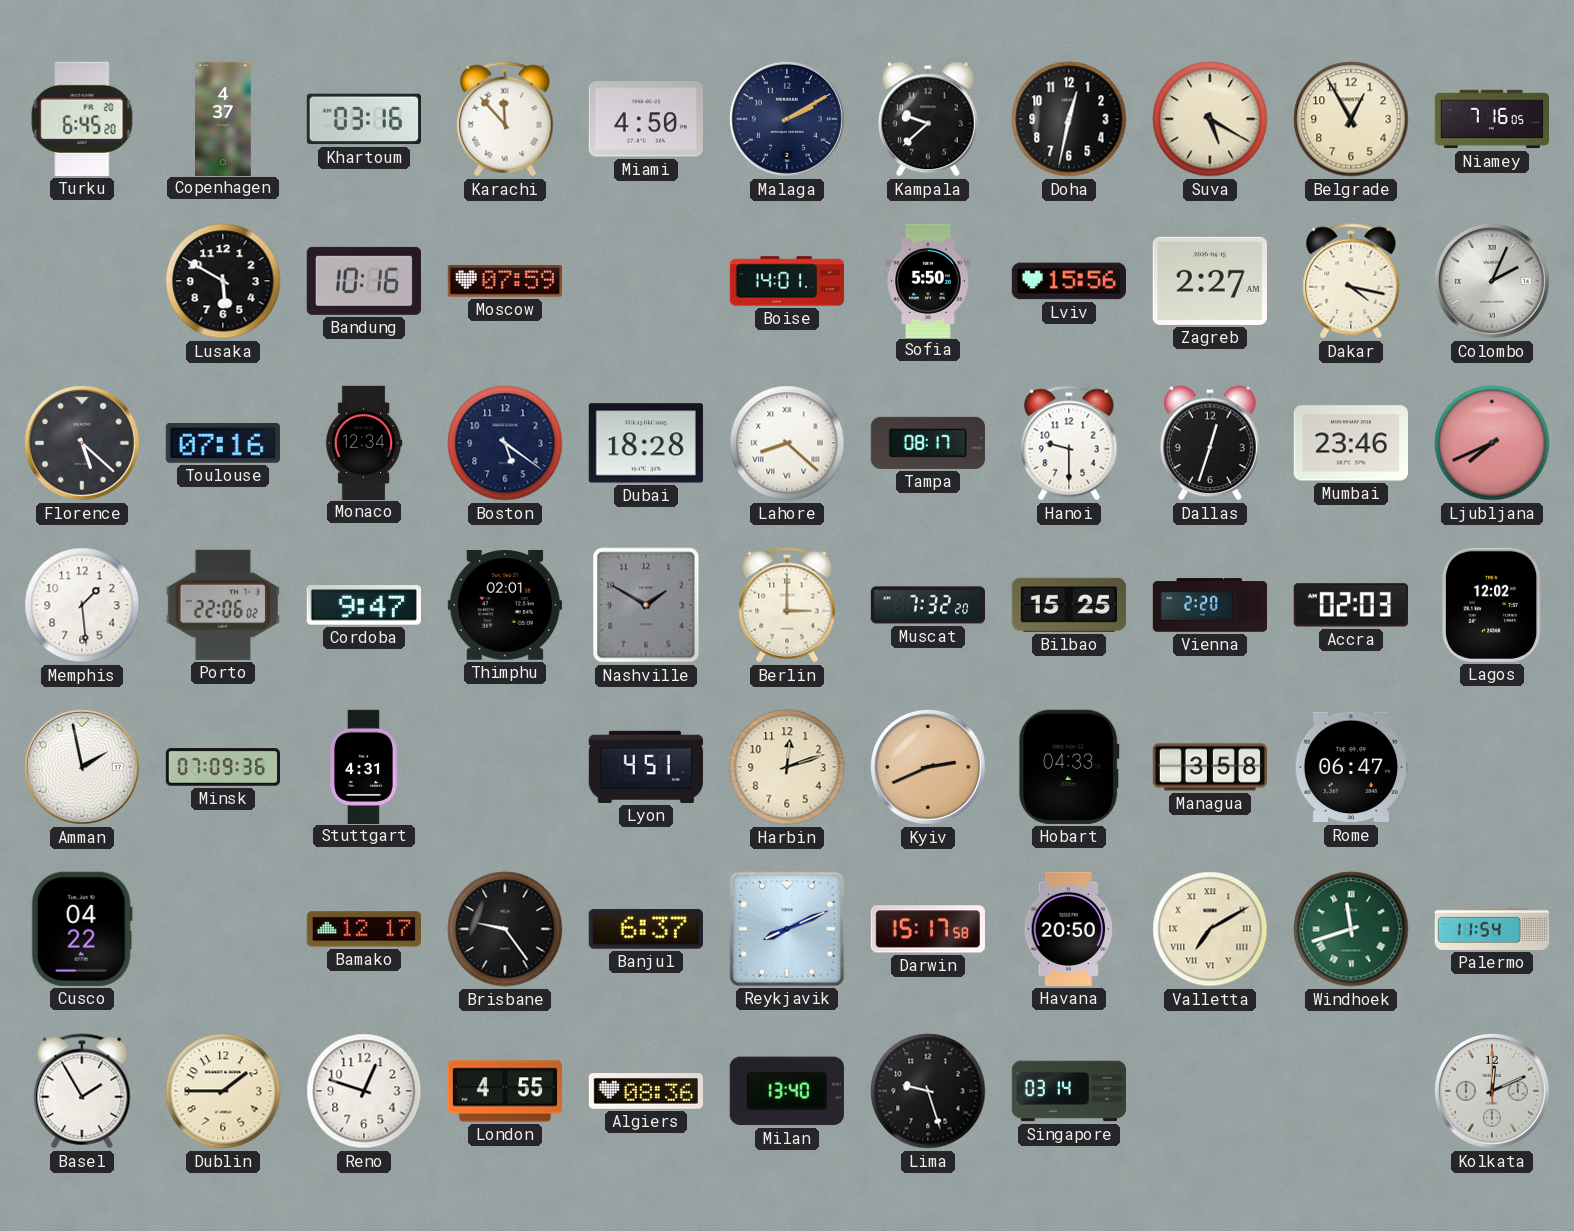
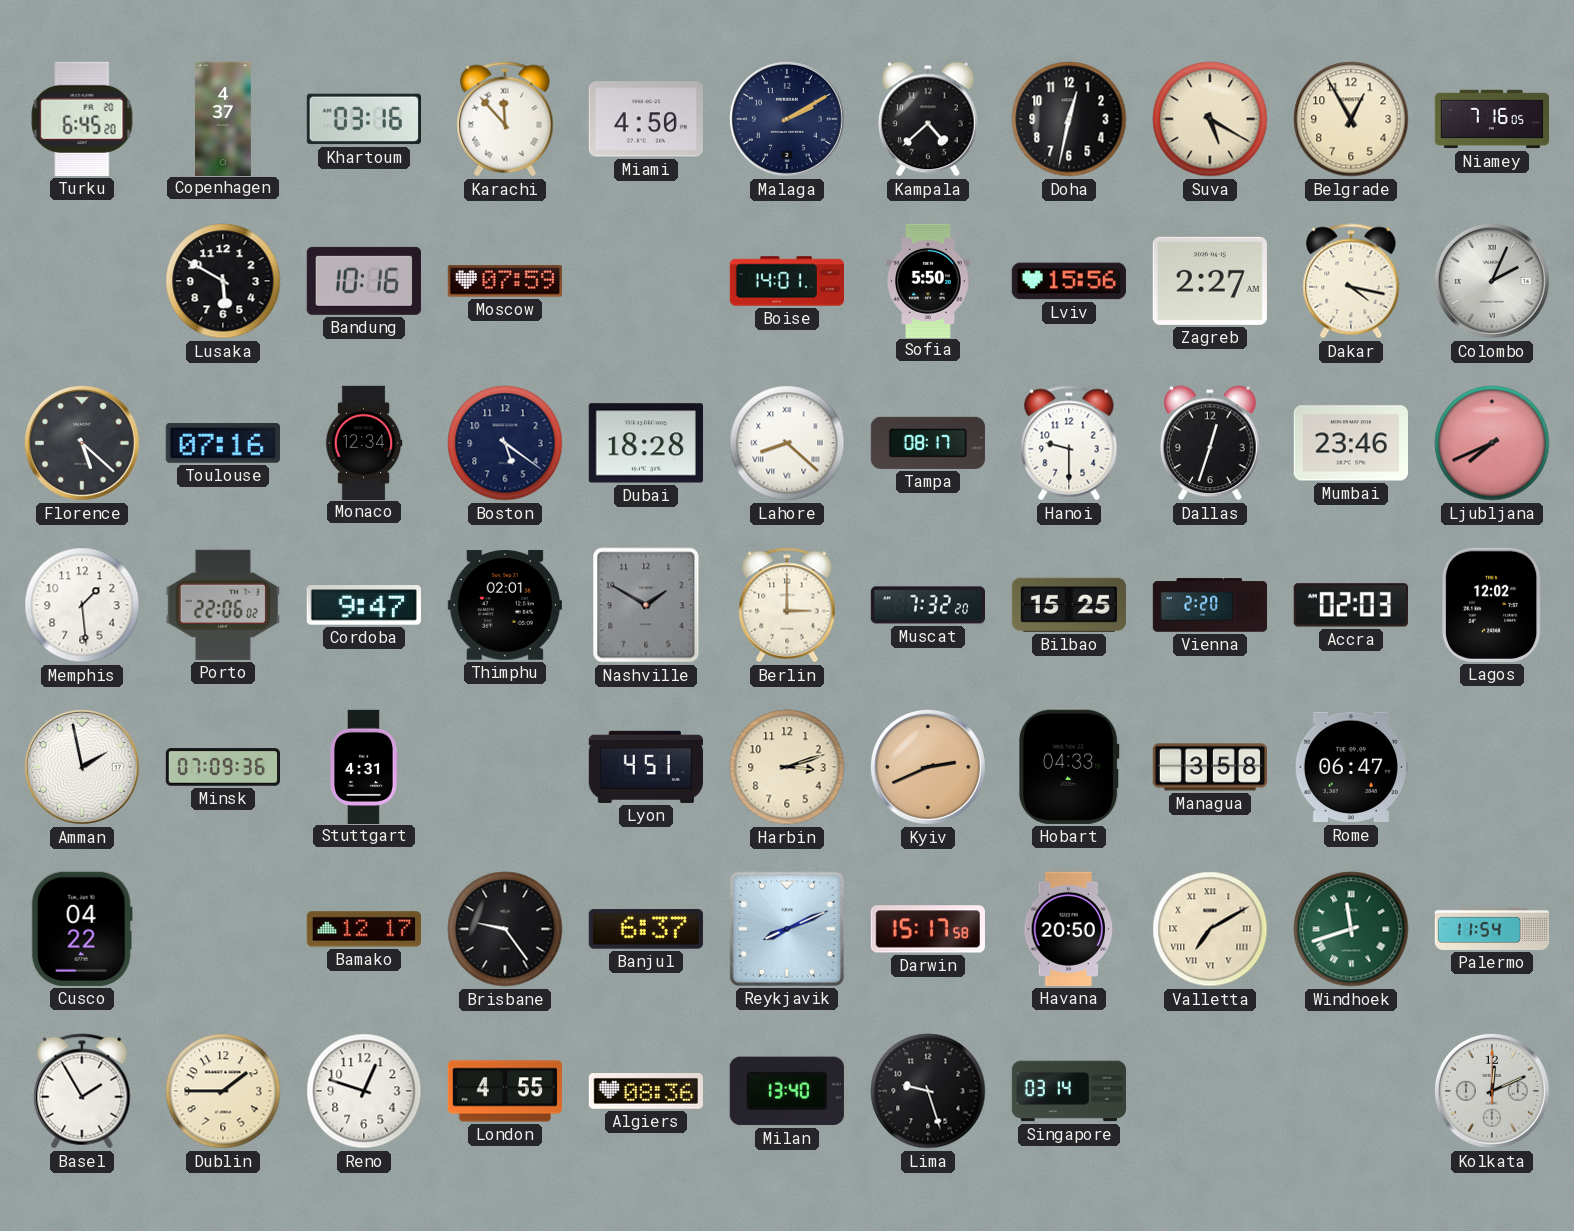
Kampala: 9:38 -> 4:38
Harbin: 12:12 -> 3:12
